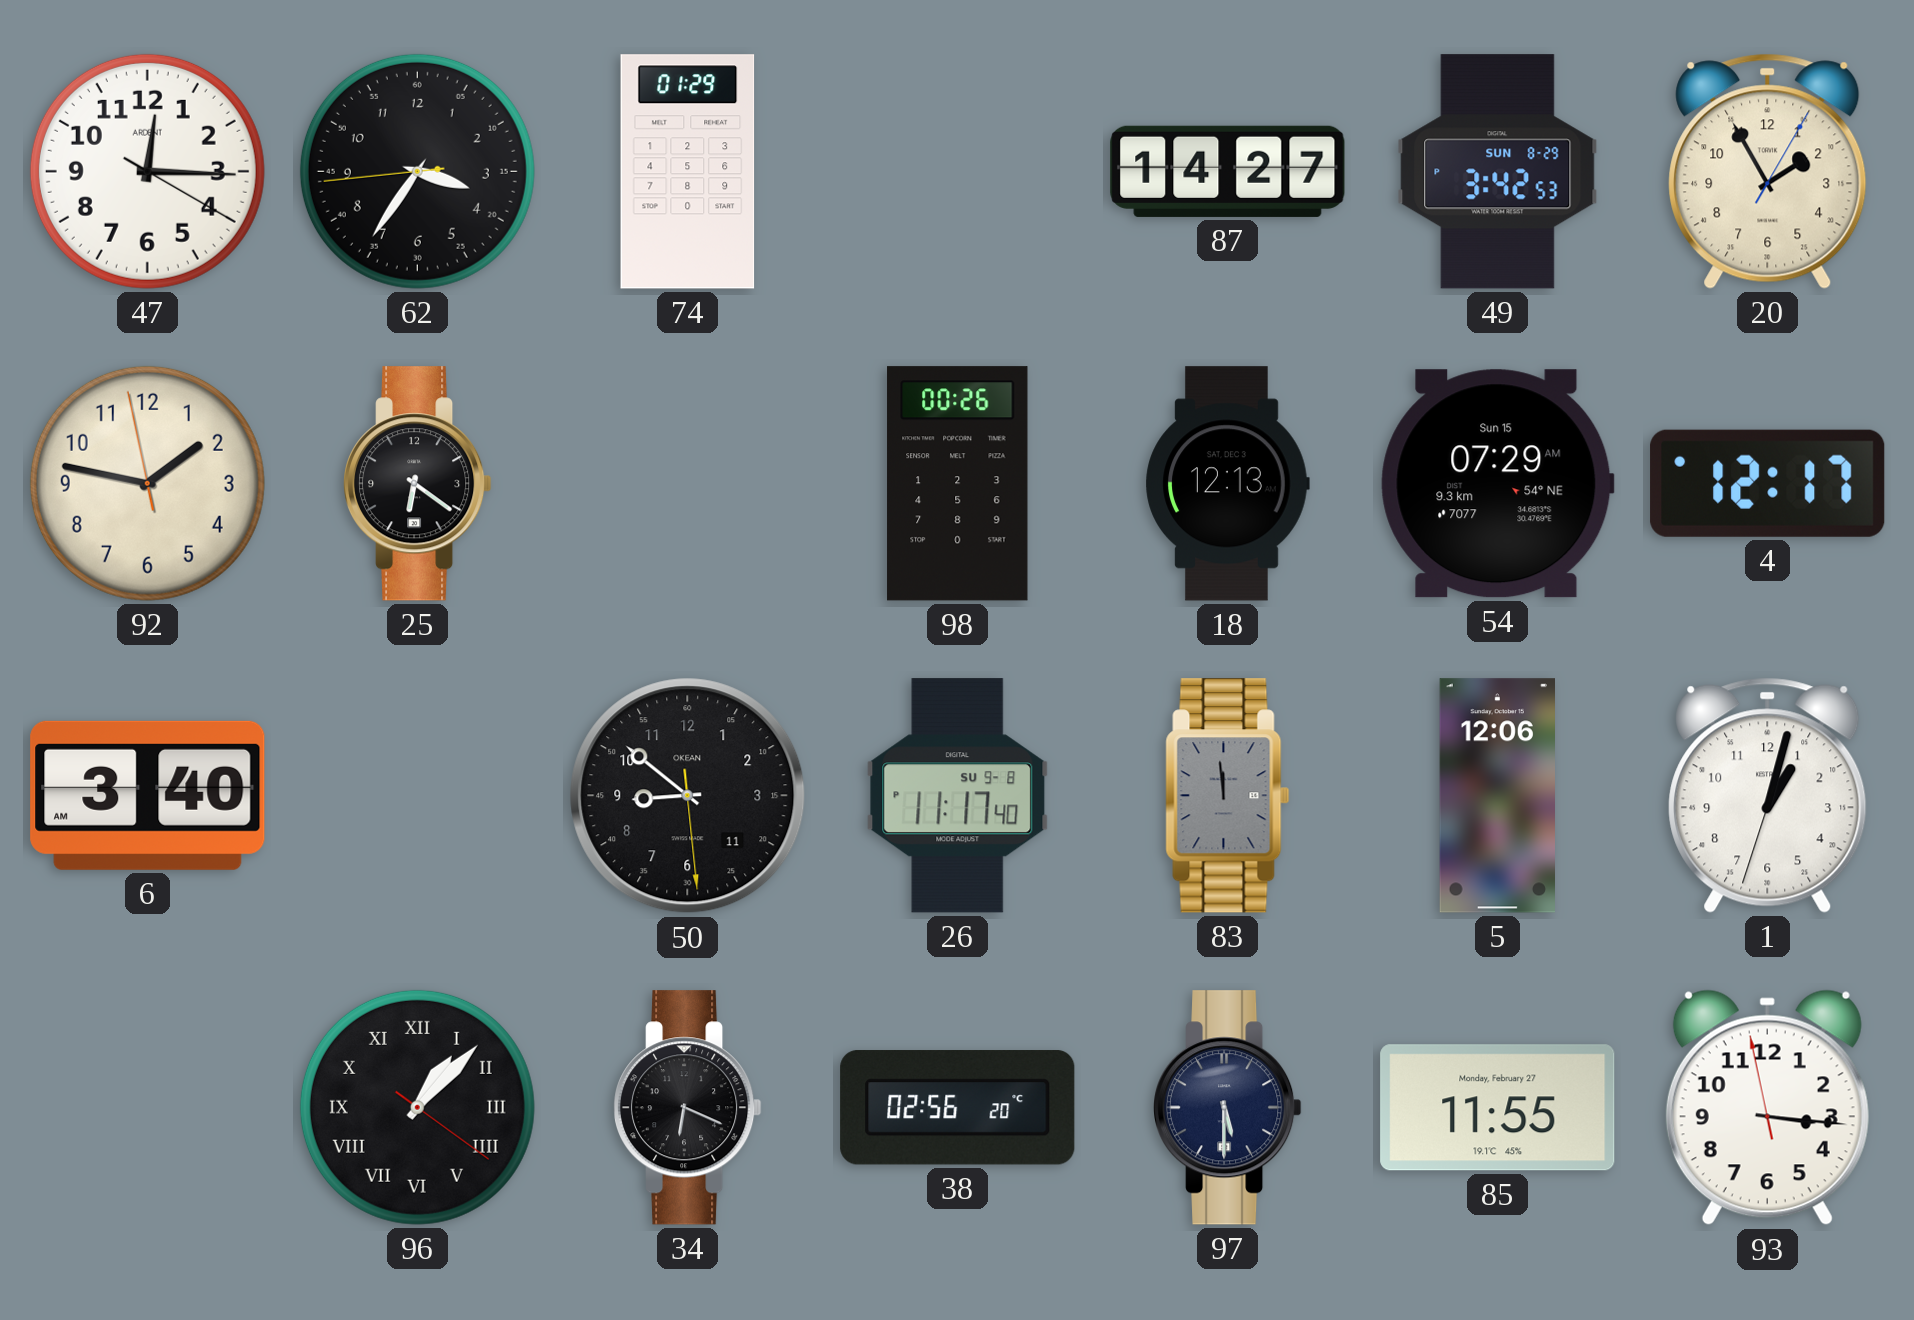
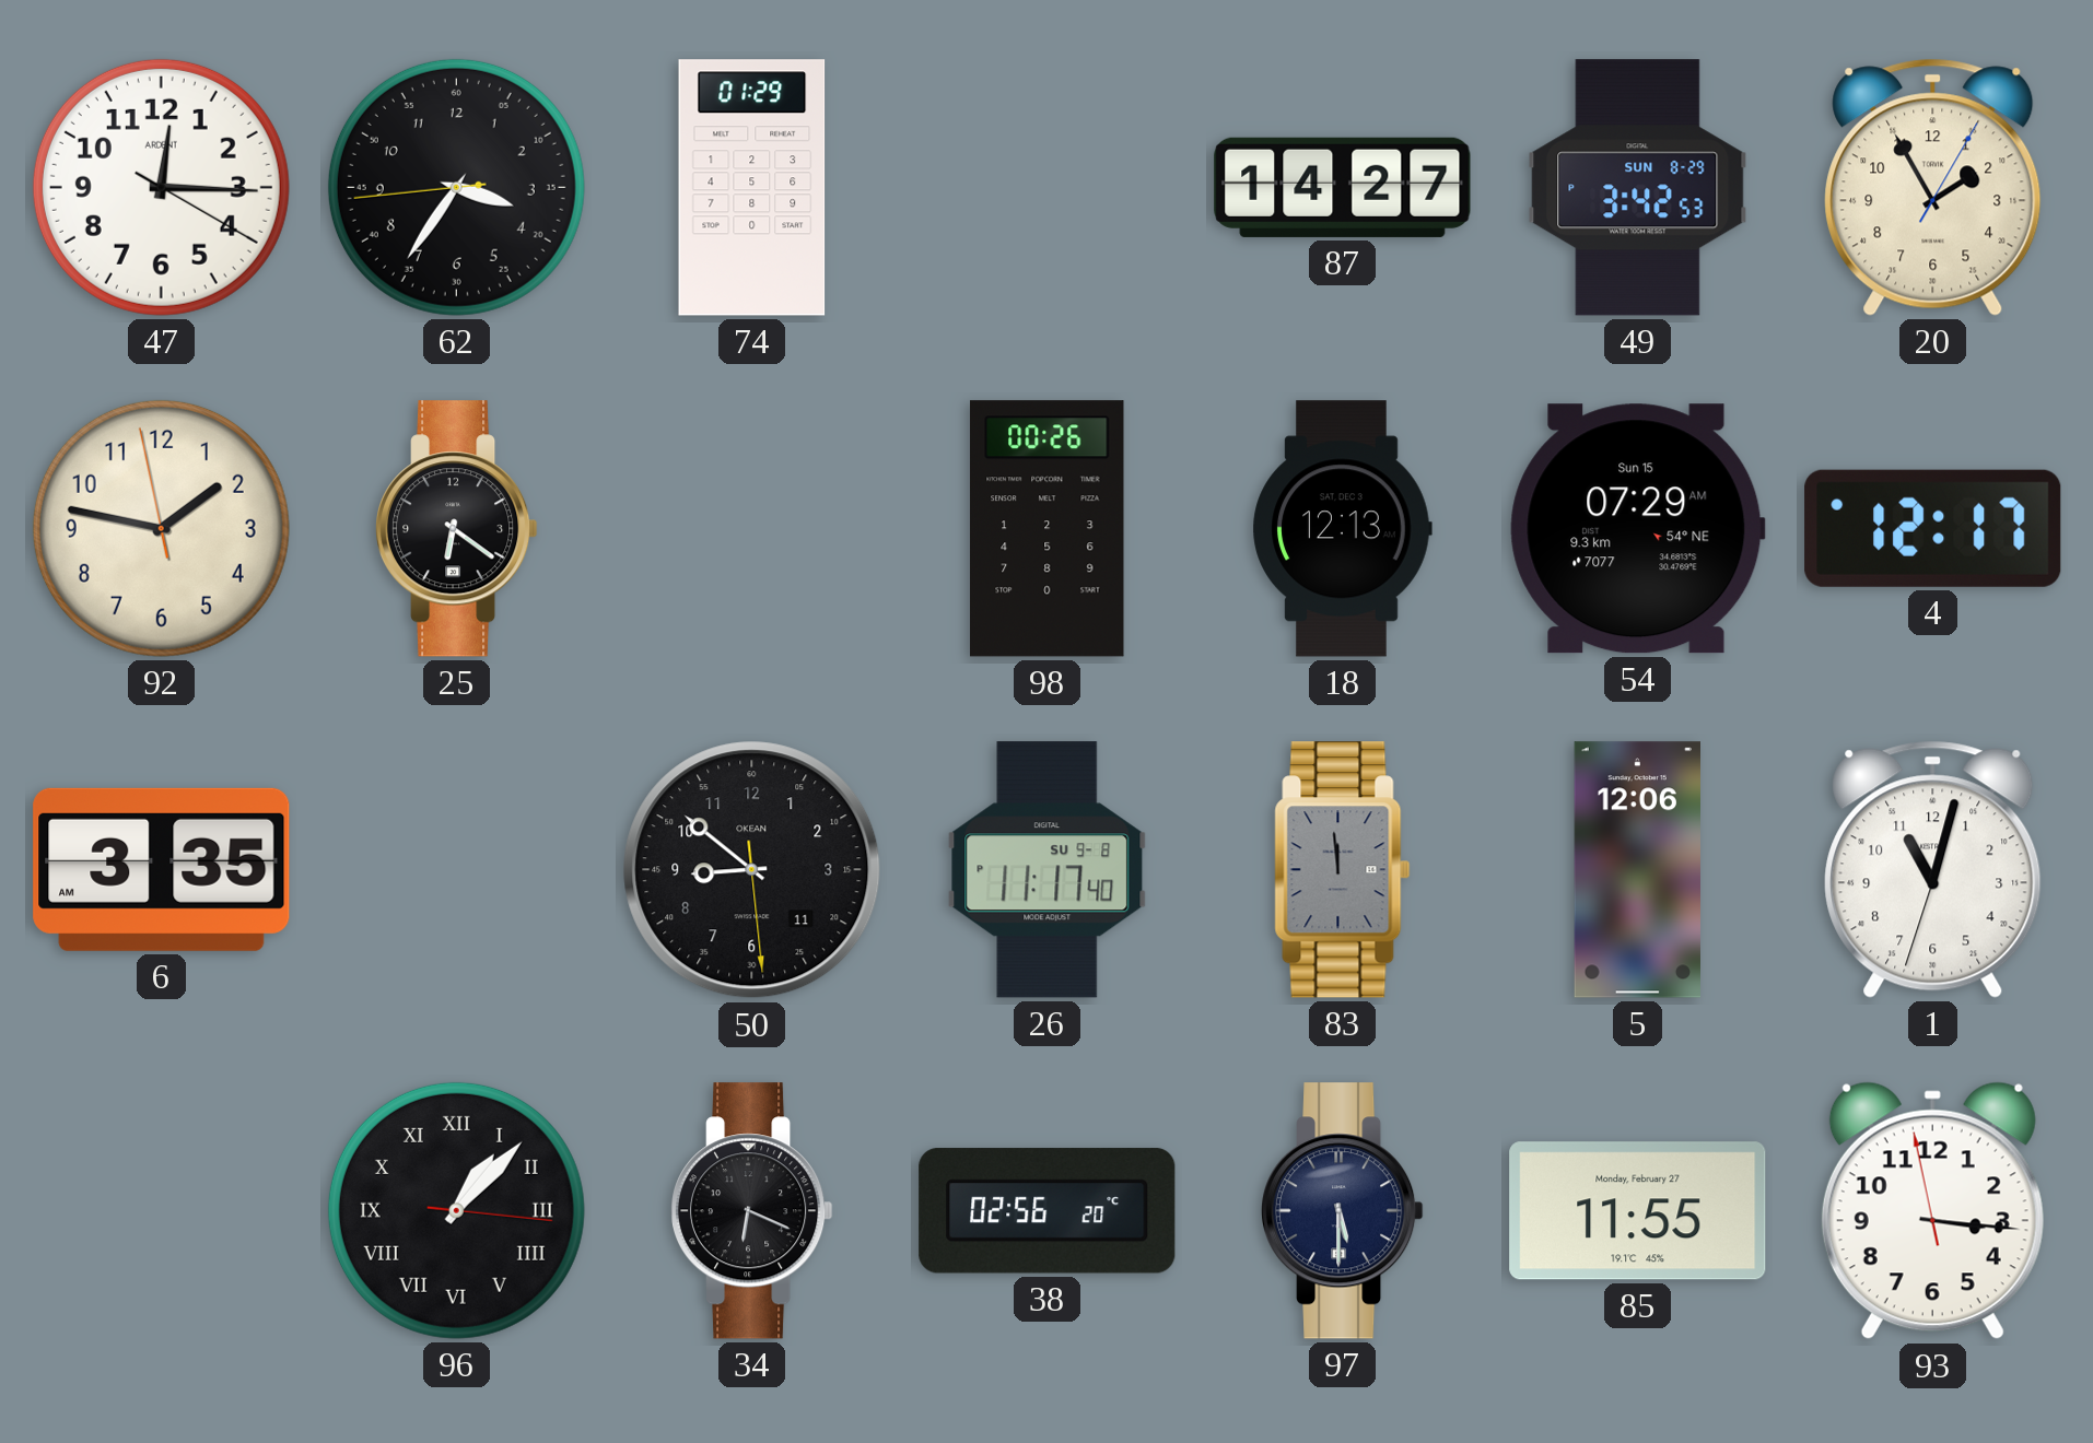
6: 3:40 -> 3:35
1: 1:02 -> 11:02
96: 1:07:21 -> 1:07:16
